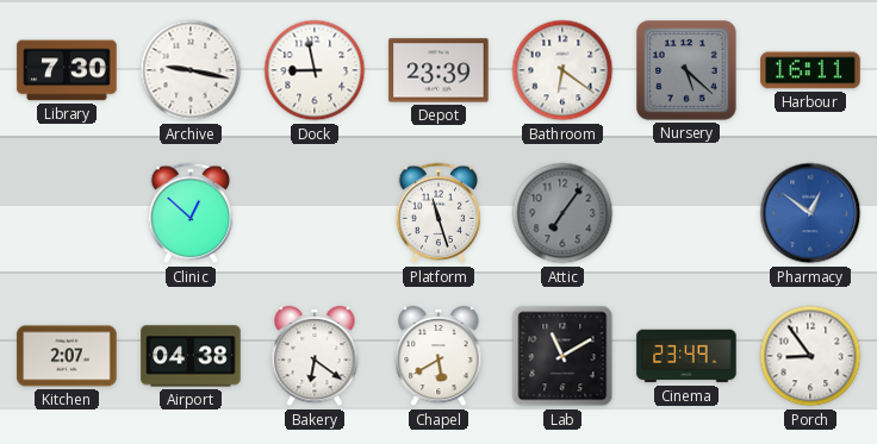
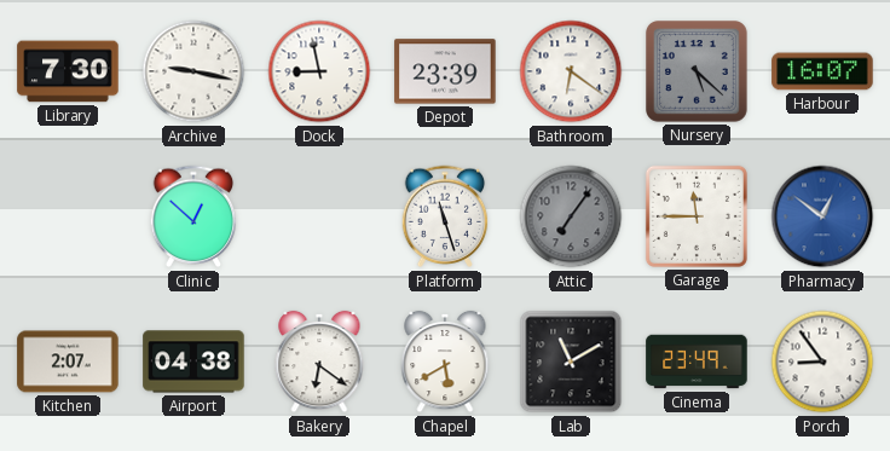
Harbour: 16:11 -> 16:07
Garage: none -> 11:45
